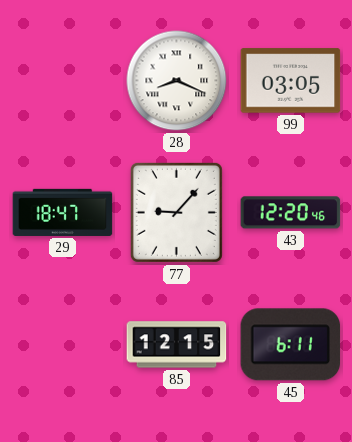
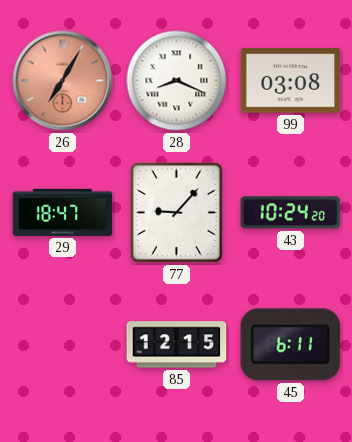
26: none -> 7:05
99: 03:05 -> 03:08
43: 12:20 -> 10:24
